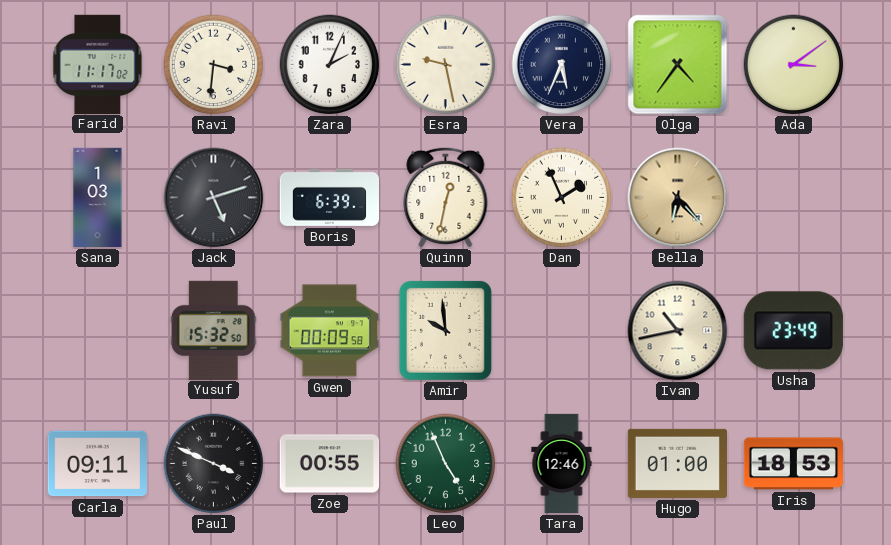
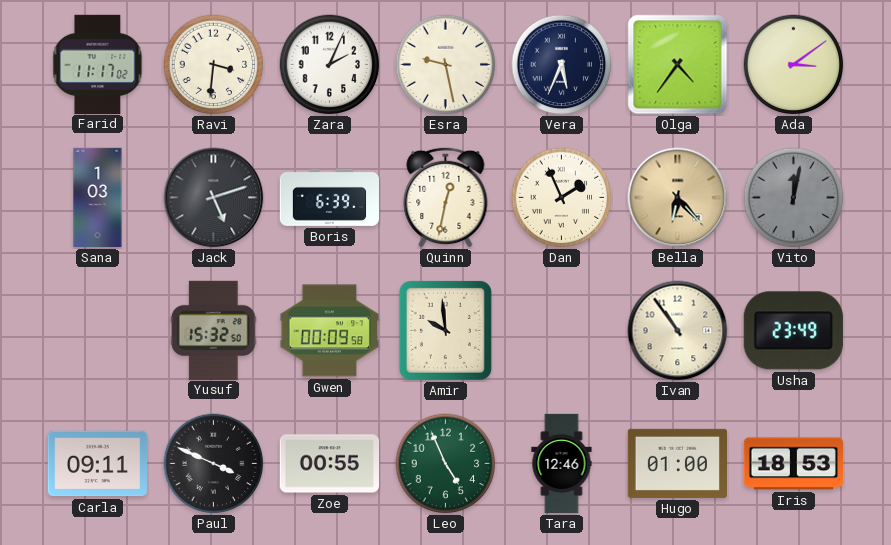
Vito: none -> 12:02
Ivan: 10:43 -> 10:54
